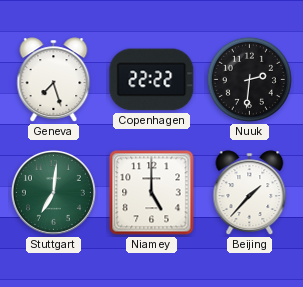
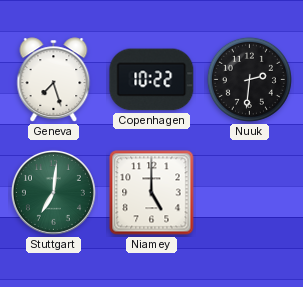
Copenhagen: 22:22 -> 10:22
Beijing: 1:37 -> none
